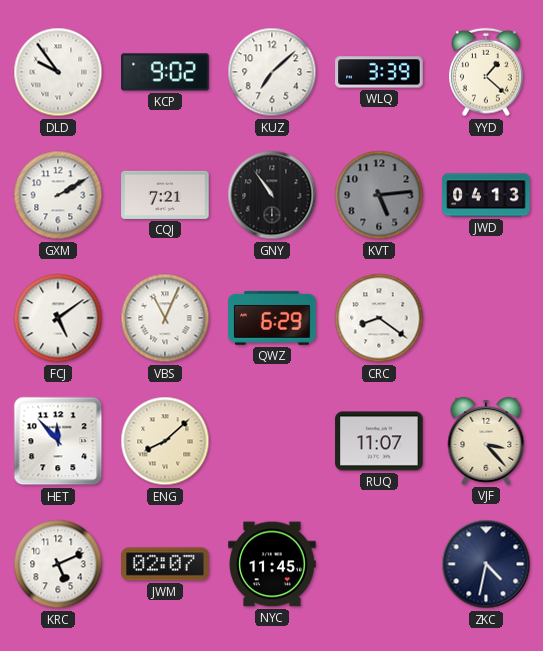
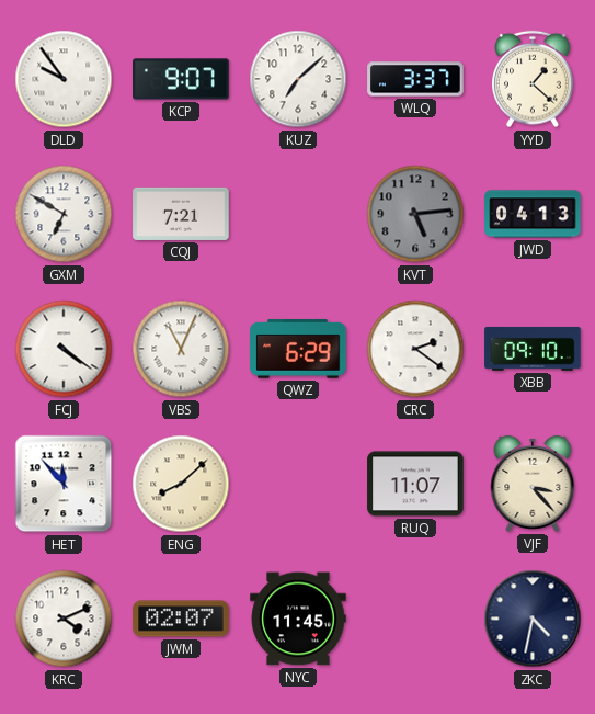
KCP: 9:02 -> 9:07
WLQ: 3:39 -> 3:37
GXM: 2:10 -> 6:50
GNY: 10:54 -> none
FCJ: 5:09 -> 4:21
CRC: 8:21 -> 2:21
XBB: none -> 09:10
KRC: 5:11 -> 4:11
